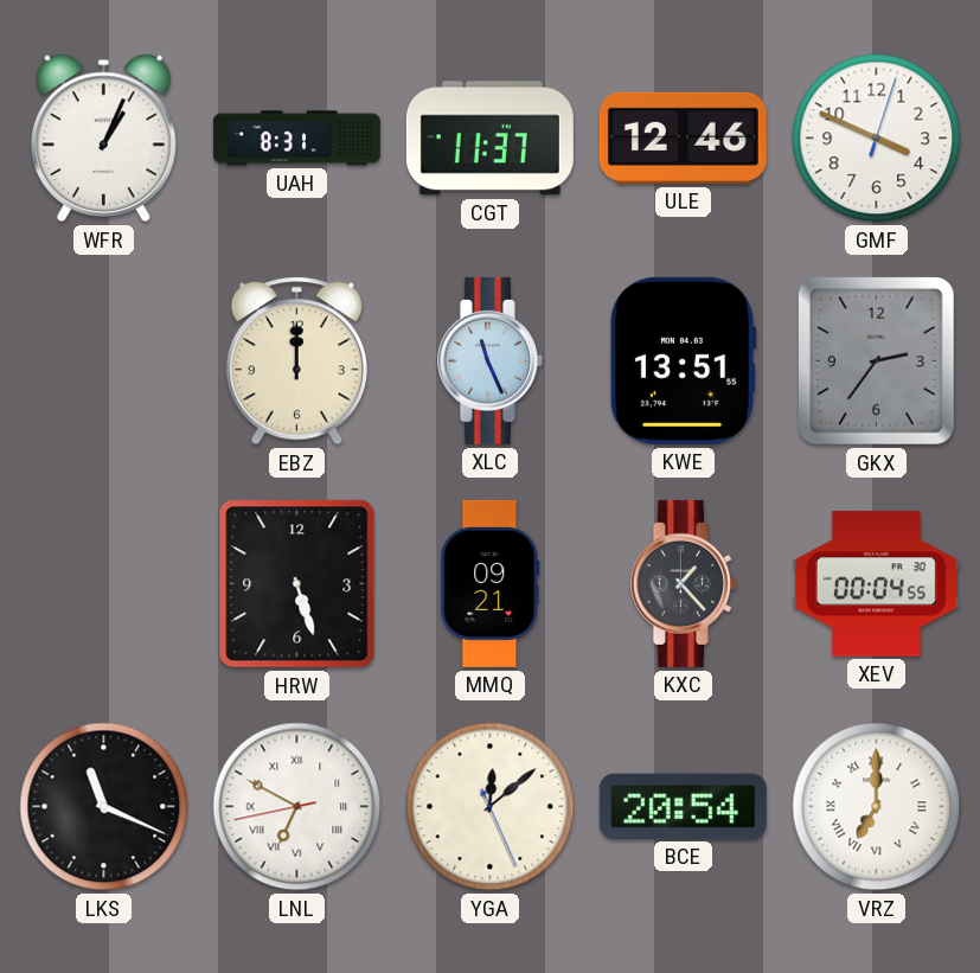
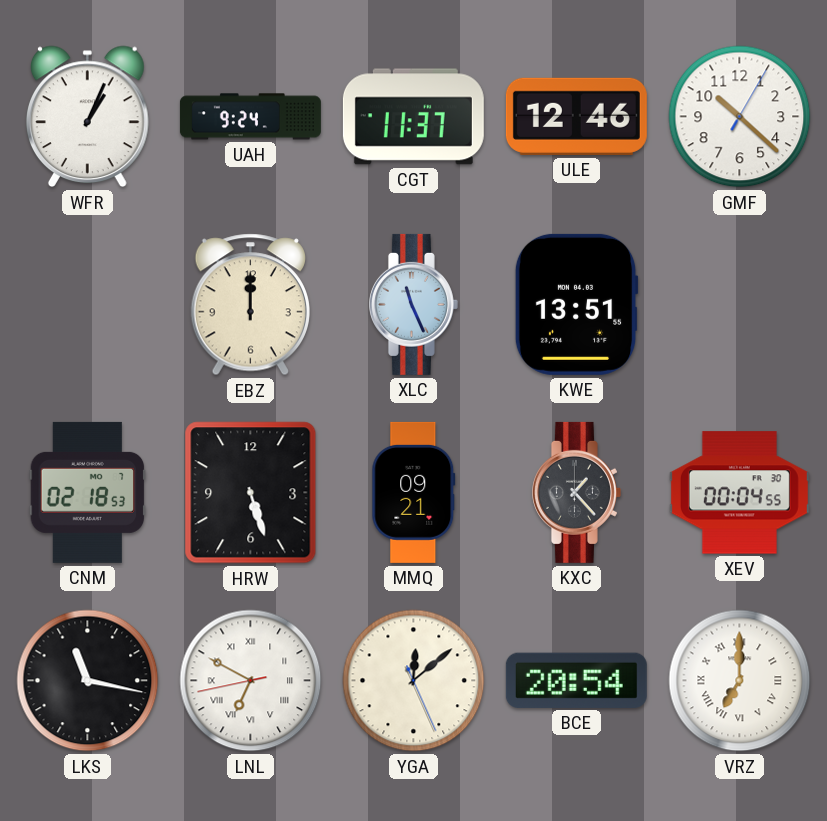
UAH: 8:31 -> 9:24
GMF: 3:49 -> 10:22
GKX: 2:36 -> none
CNM: none -> 02:18
LKS: 11:19 -> 11:17
